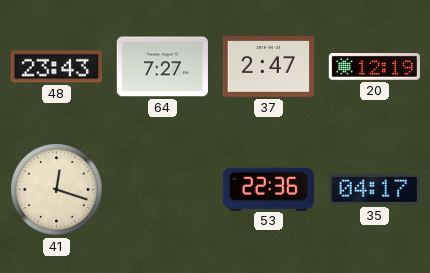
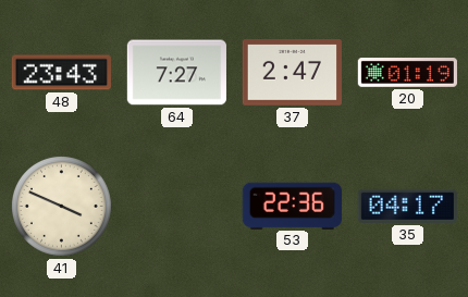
20: 12:19 -> 01:19
41: 12:18 -> 3:49
